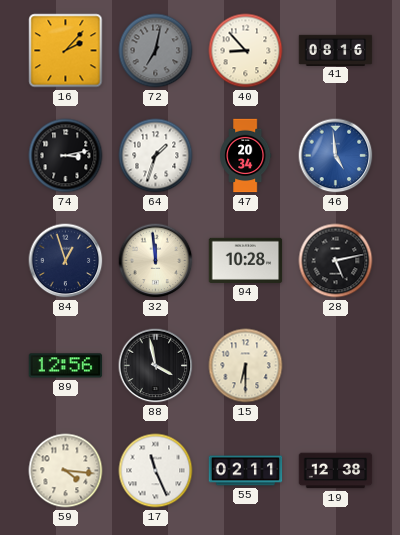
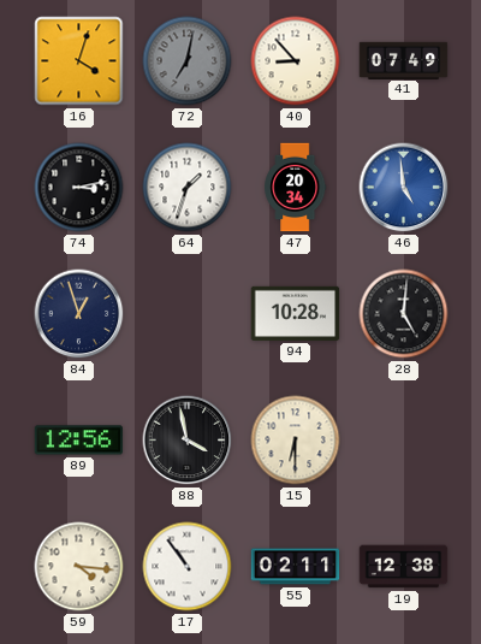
16: 2:07 -> 4:03
41: 08:16 -> 07:49
32: 11:59 -> none
28: 5:13 -> 5:01
17: 11:26 -> 10:54
